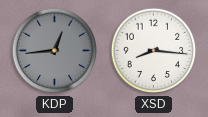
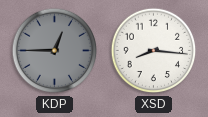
KDP: 12:44 -> 12:45
